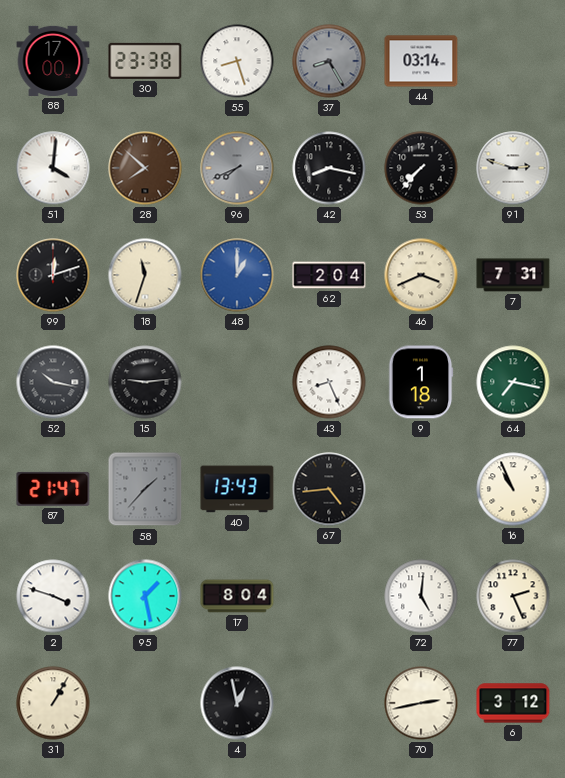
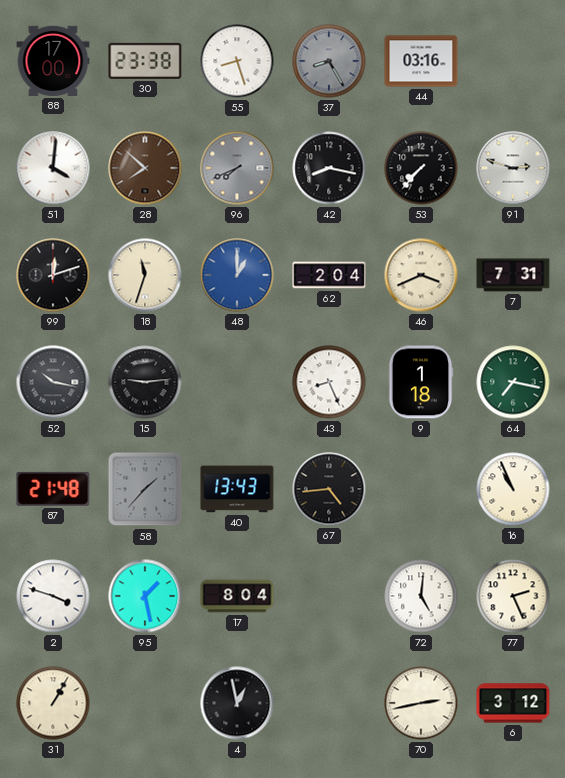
44: 03:14 -> 03:16
87: 21:47 -> 21:48
